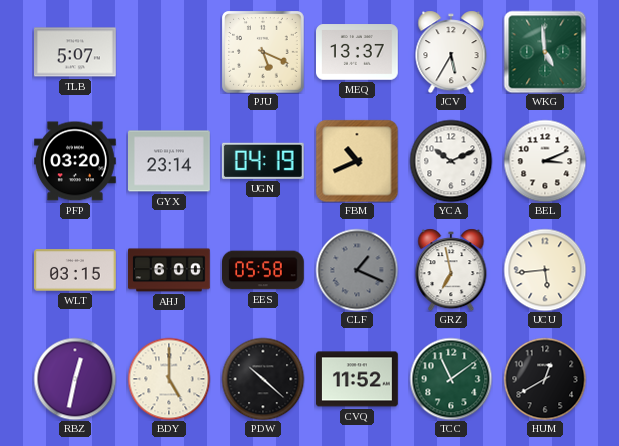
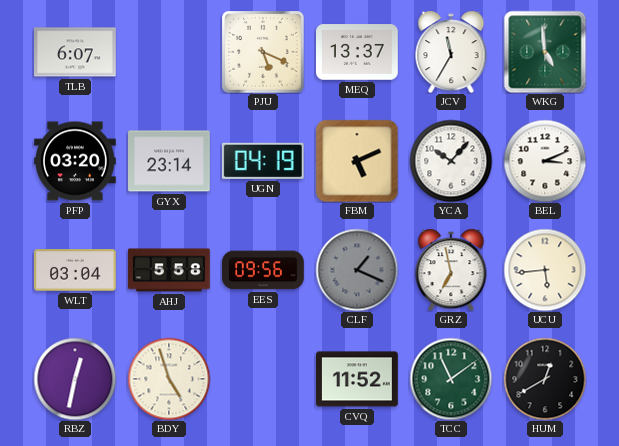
TLB: 5:07 -> 6:07
JCV: 5:35 -> 11:35
FBM: 10:41 -> 5:11
YCA: 10:11 -> 10:07
WLT: 03:15 -> 03:04
AHJ: 6:00 -> 5:58
EES: 05:58 -> 09:56
BDY: 5:00 -> 4:57
PDW: 10:22 -> none
